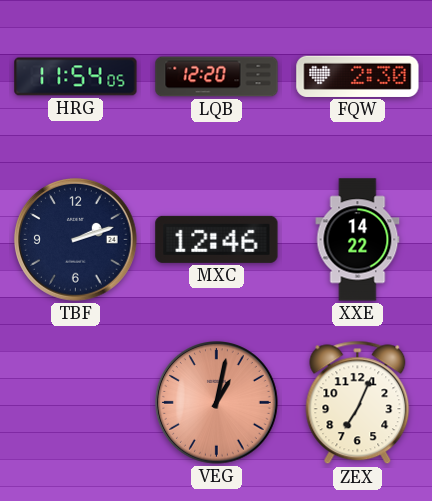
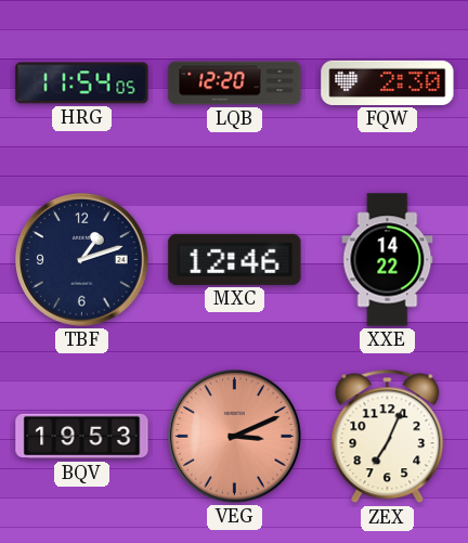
TBF: 2:12 -> 1:12
BQV: none -> 19:53
VEG: 1:02 -> 3:11
